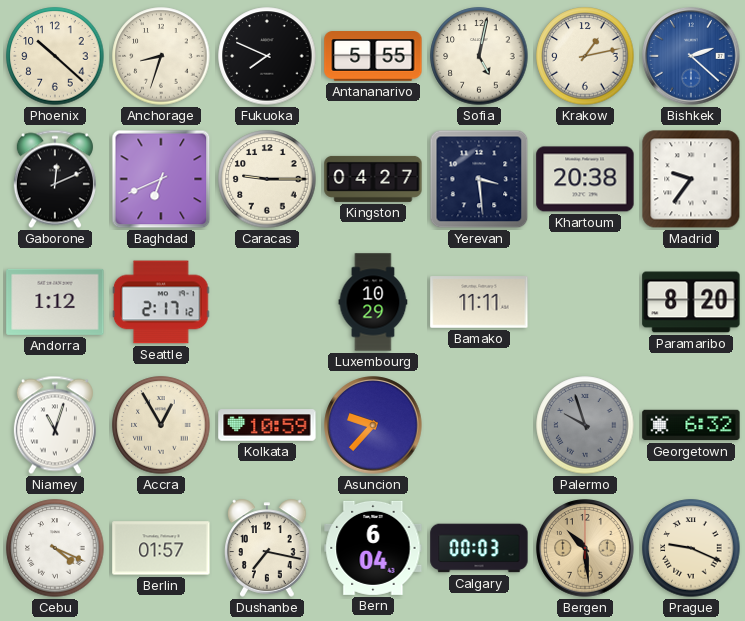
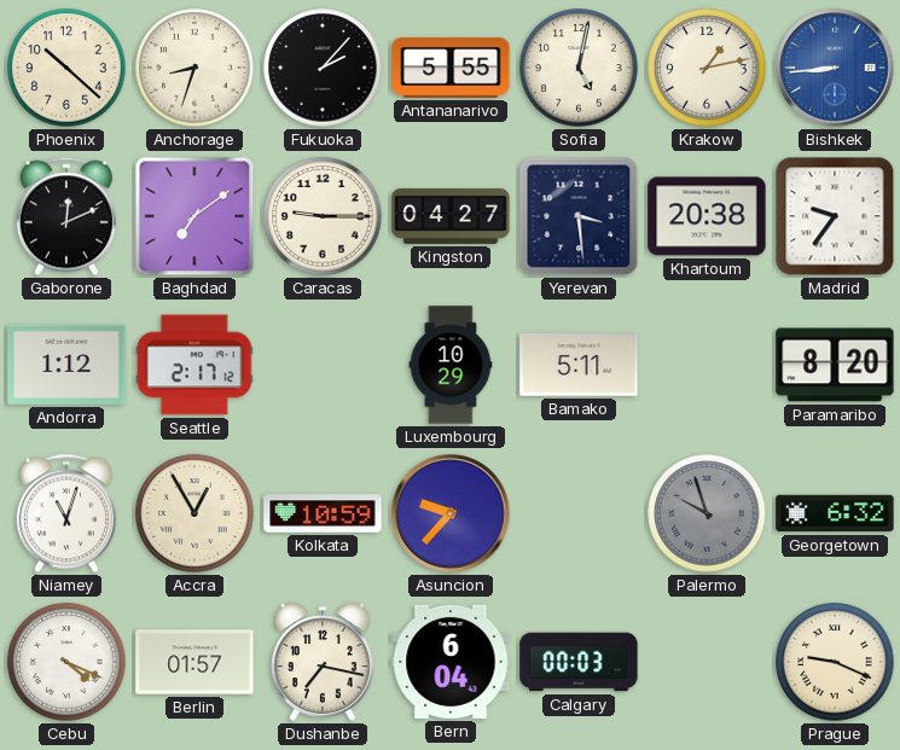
Fukuoka: 7:49 -> 2:07
Bishkek: 2:22 -> 8:44
Baghdad: 6:41 -> 7:09
Bamako: 11:11 -> 5:11
Bergen: 10:29 -> none
